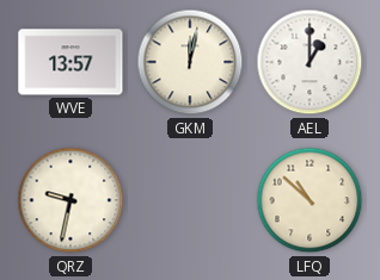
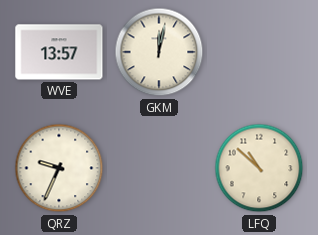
AEL: 1:00 -> none
QRZ: 9:32 -> 9:34
